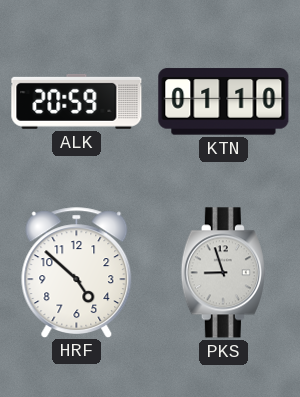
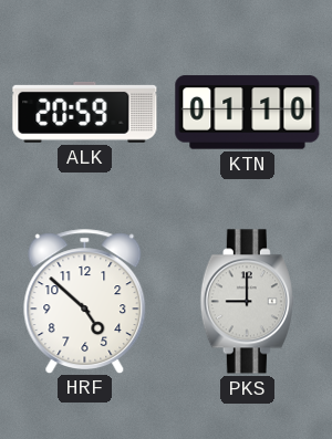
PKS: 8:57 -> 9:00
